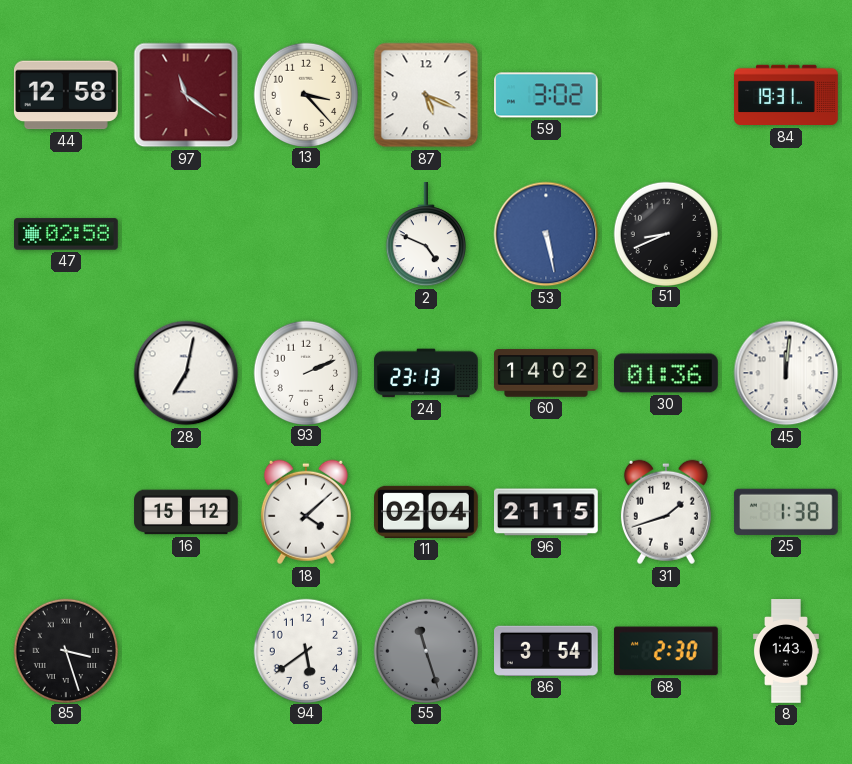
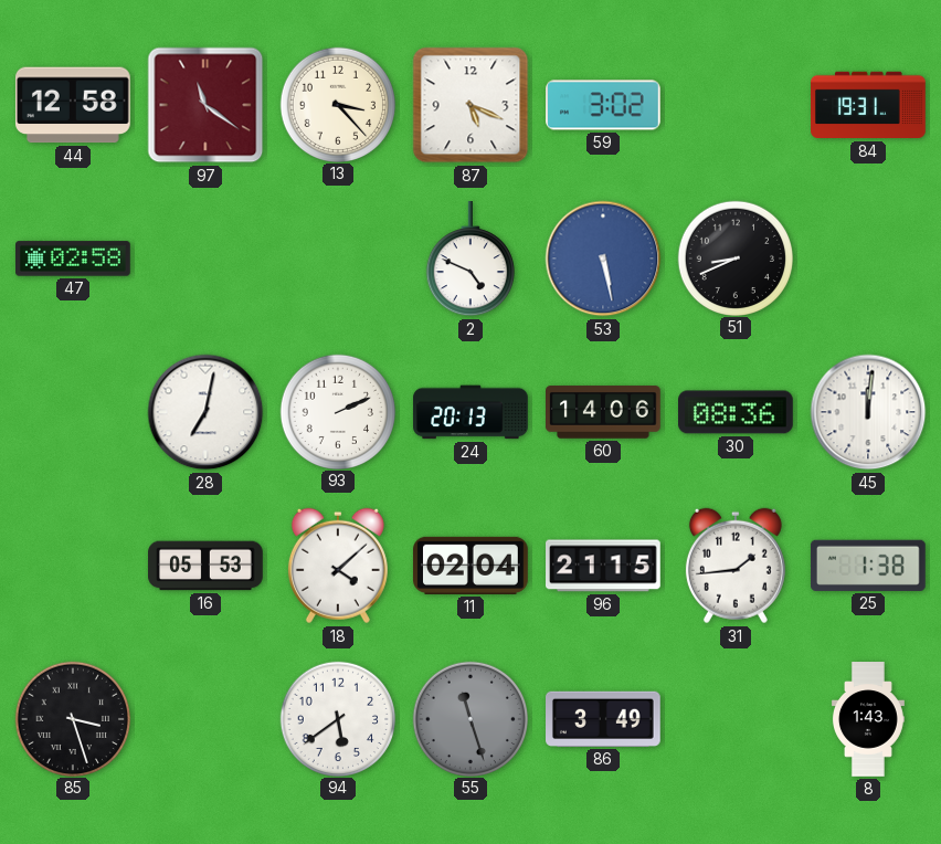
24: 23:13 -> 20:13
60: 14:02 -> 14:06
30: 01:36 -> 08:36
16: 15:12 -> 05:53
31: 1:42 -> 1:44
86: 3:54 -> 3:49
68: 2:30 -> none
